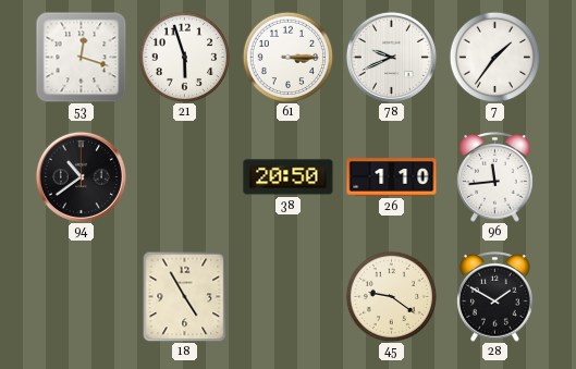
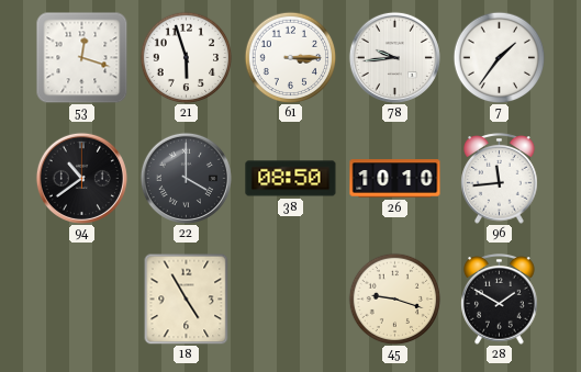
78: 9:41 -> 9:44
22: none -> 4:00
38: 20:50 -> 08:50
26: 1:10 -> 10:10
45: 9:21 -> 9:18
